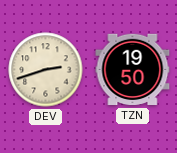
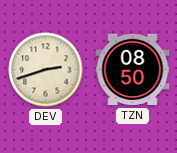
TZN: 19:50 -> 08:50
